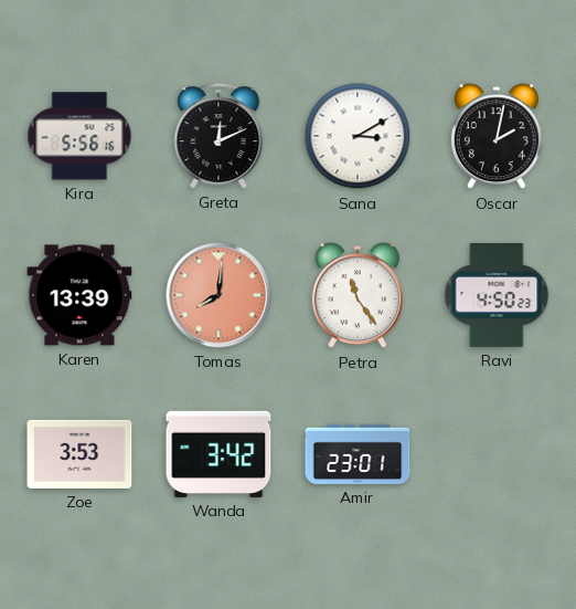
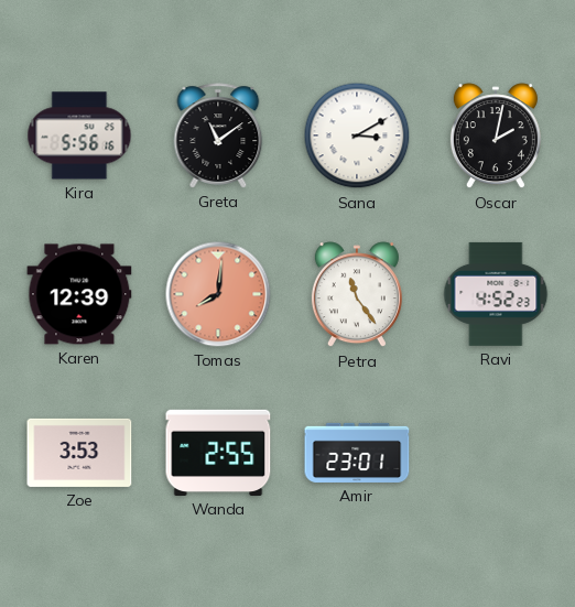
Greta: 12:11 -> 11:09
Karen: 13:39 -> 12:39
Ravi: 4:50 -> 4:52
Wanda: 3:42 -> 2:55
